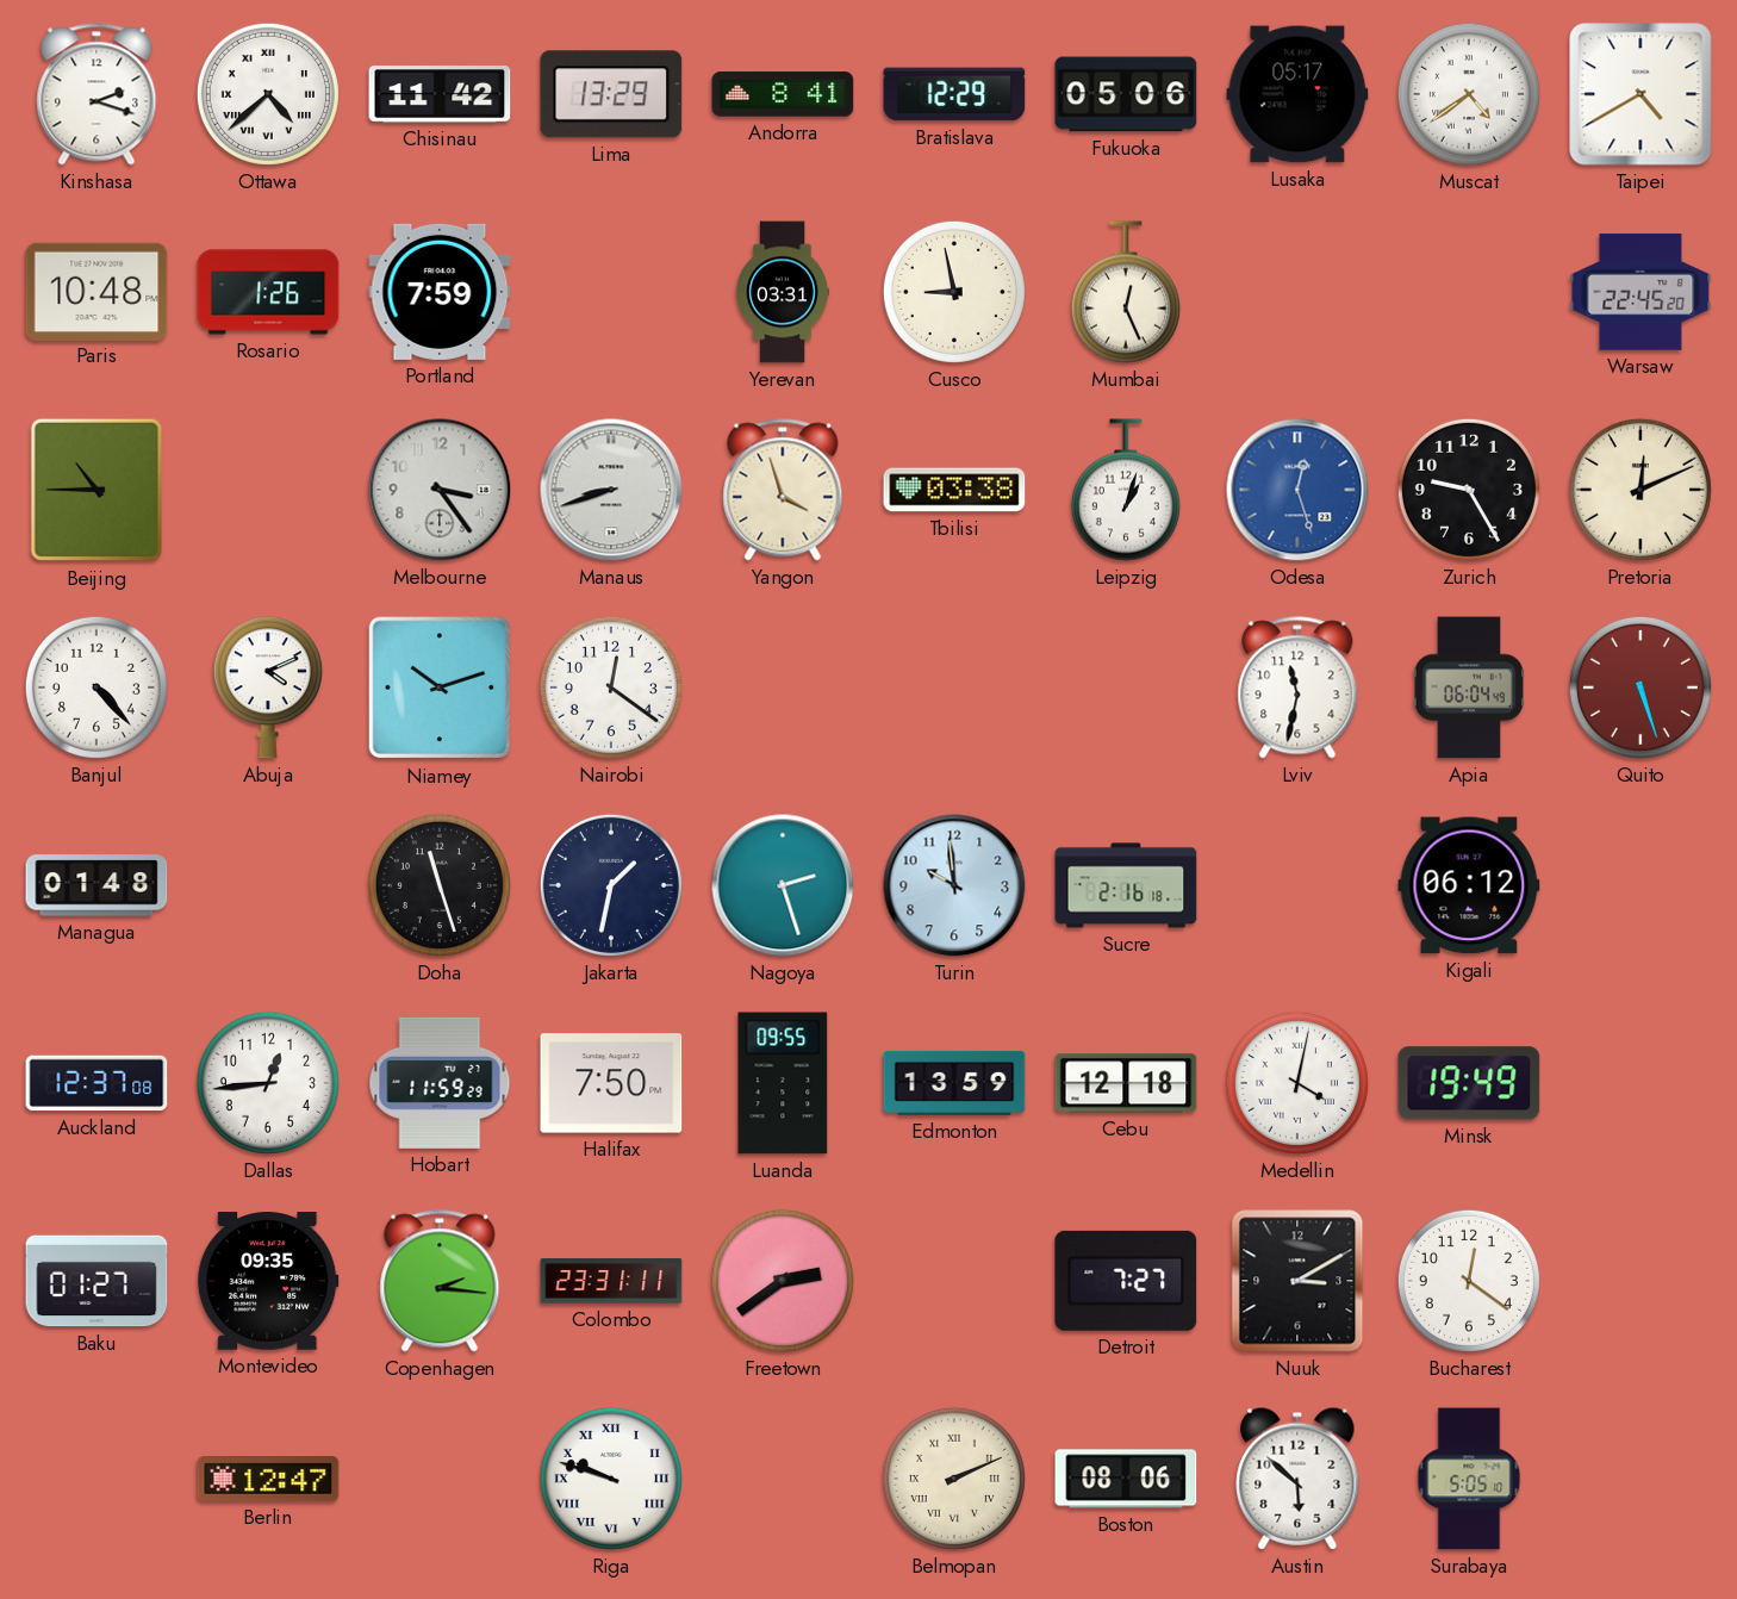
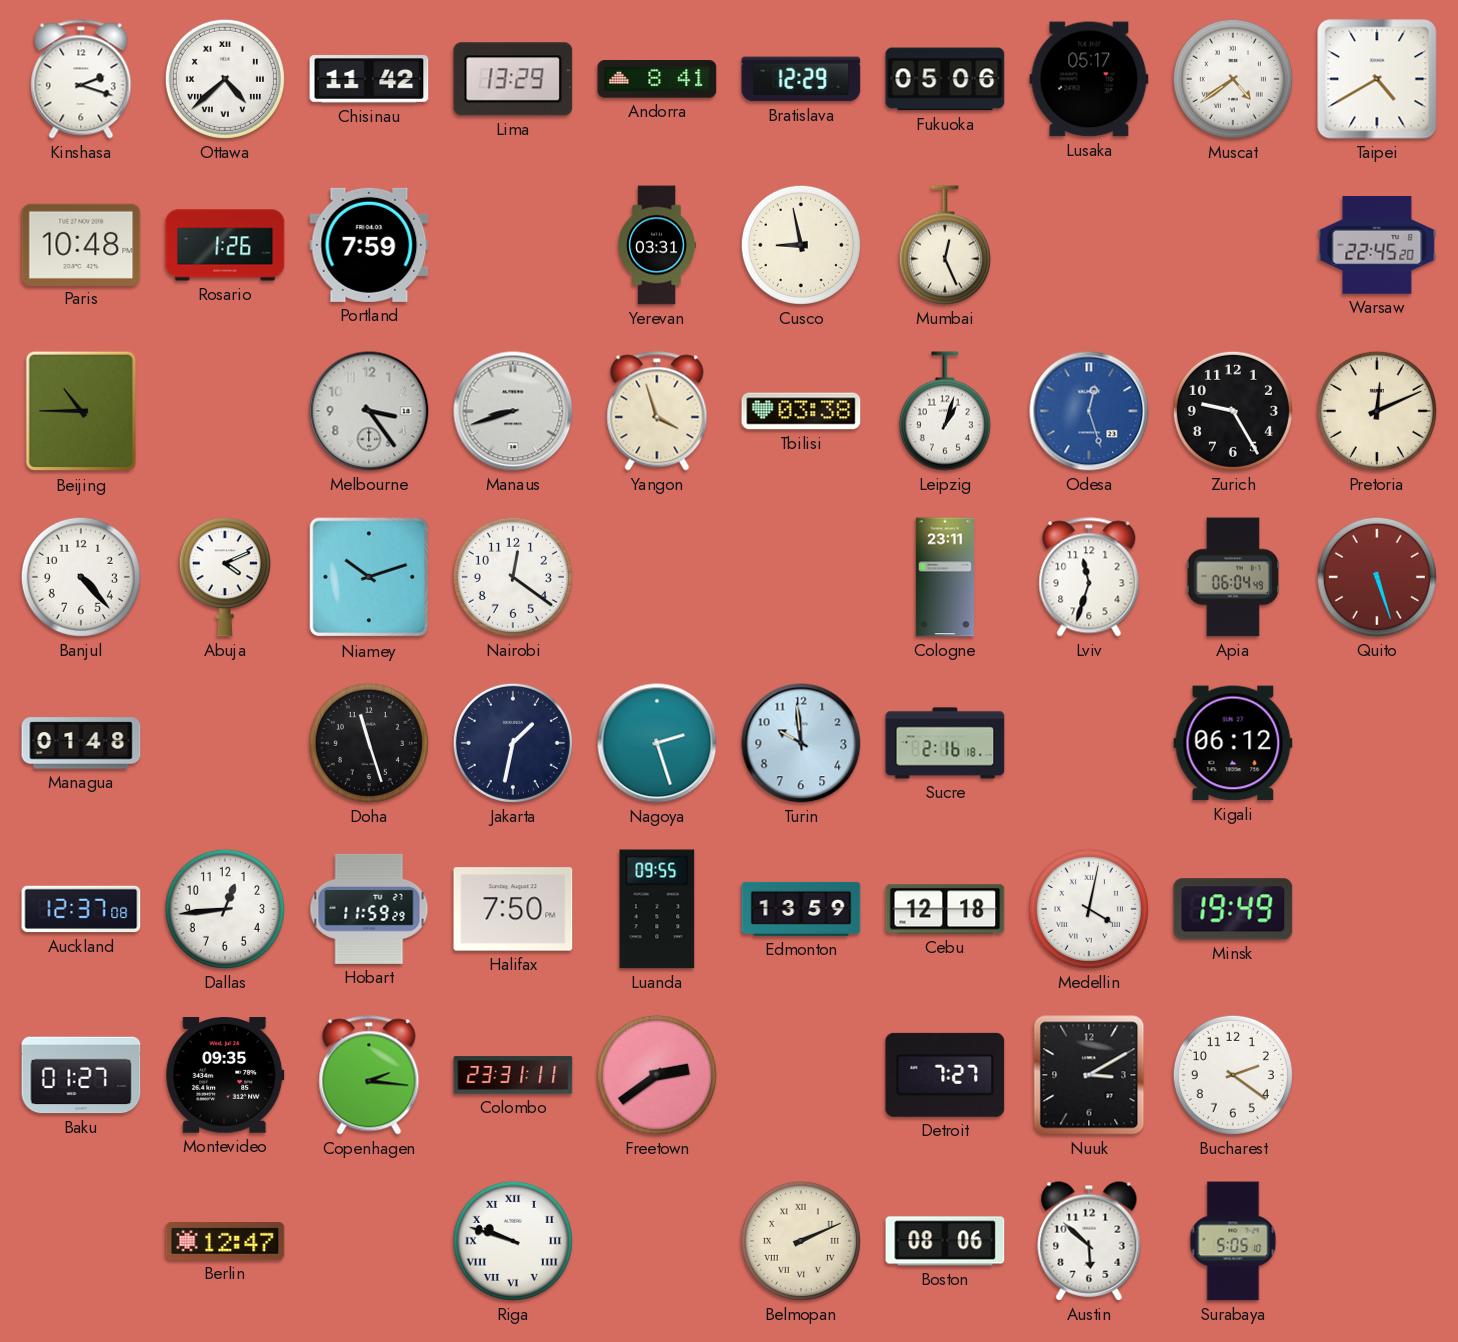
Cologne: none -> 23:11
Lviv: 11:32 -> 11:33
Bucharest: 12:21 -> 2:21
